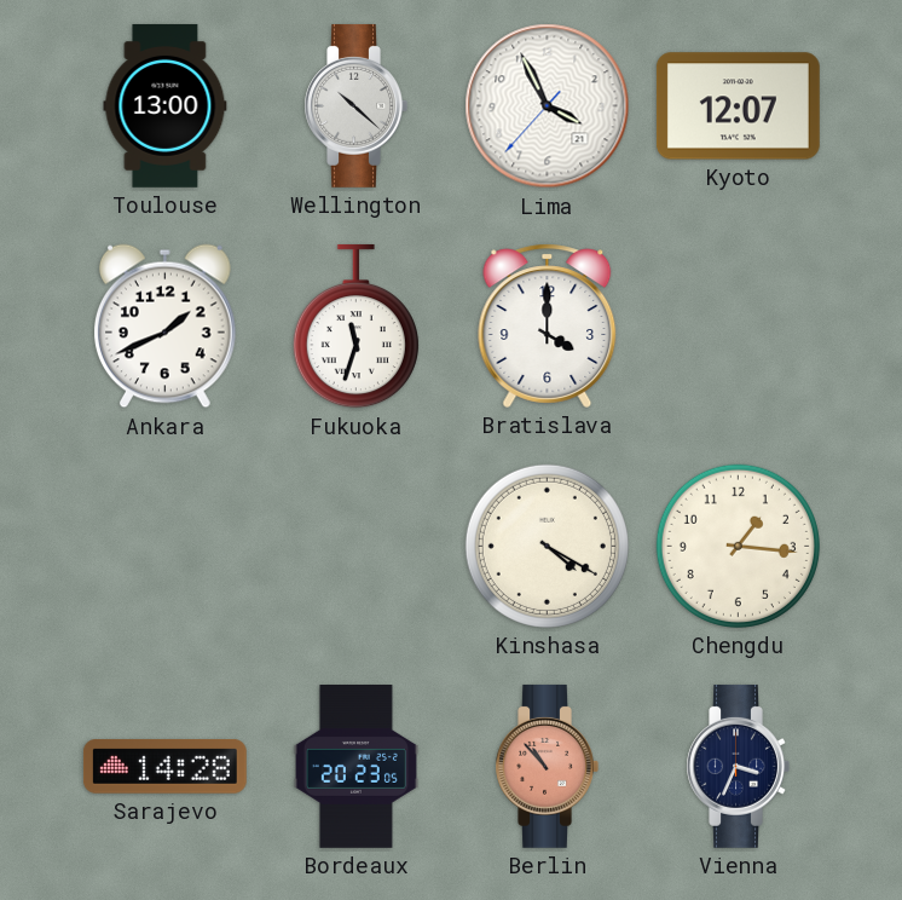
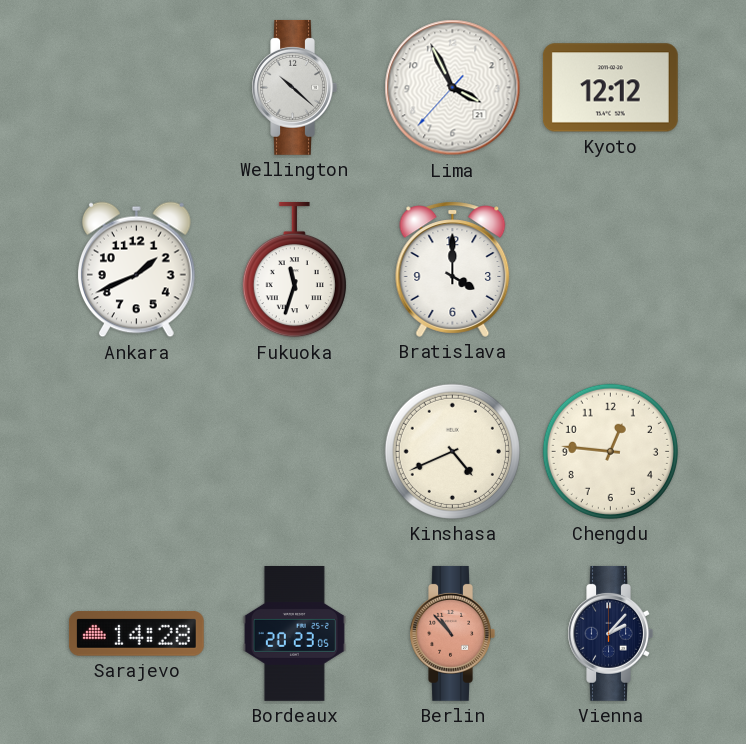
Toulouse: 13:00 -> none
Kyoto: 12:07 -> 12:12
Kinshasa: 4:20 -> 4:41
Chengdu: 1:16 -> 12:46
Vienna: 3:34 -> 2:07
